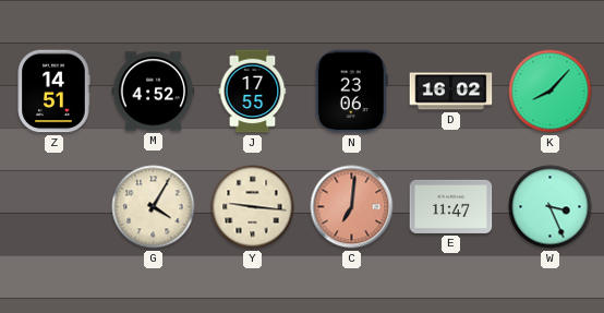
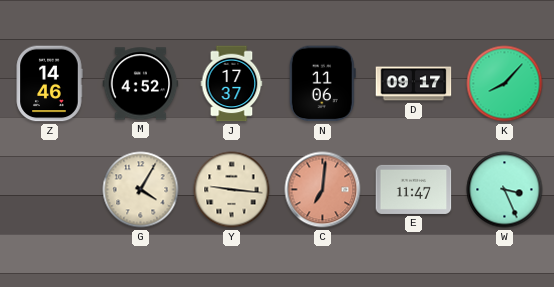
Z: 14:51 -> 14:46
J: 17:55 -> 17:37
N: 23:06 -> 11:06
D: 16:02 -> 09:17
